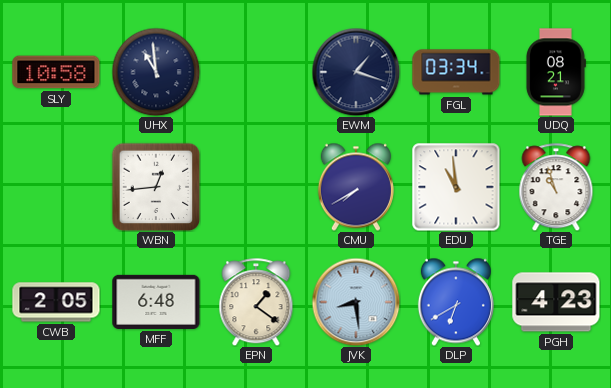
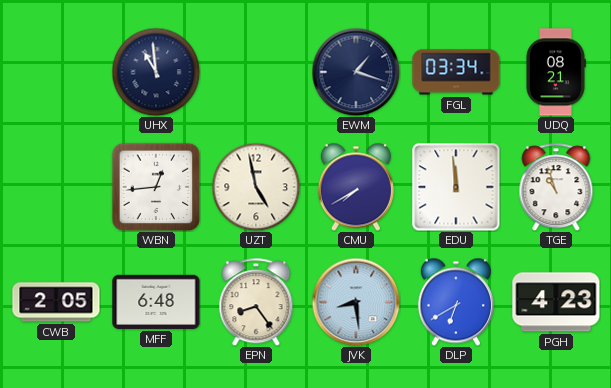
SLY: 10:58 -> none
UZT: none -> 4:58
EDU: 10:59 -> 11:59
EPN: 1:21 -> 8:24
